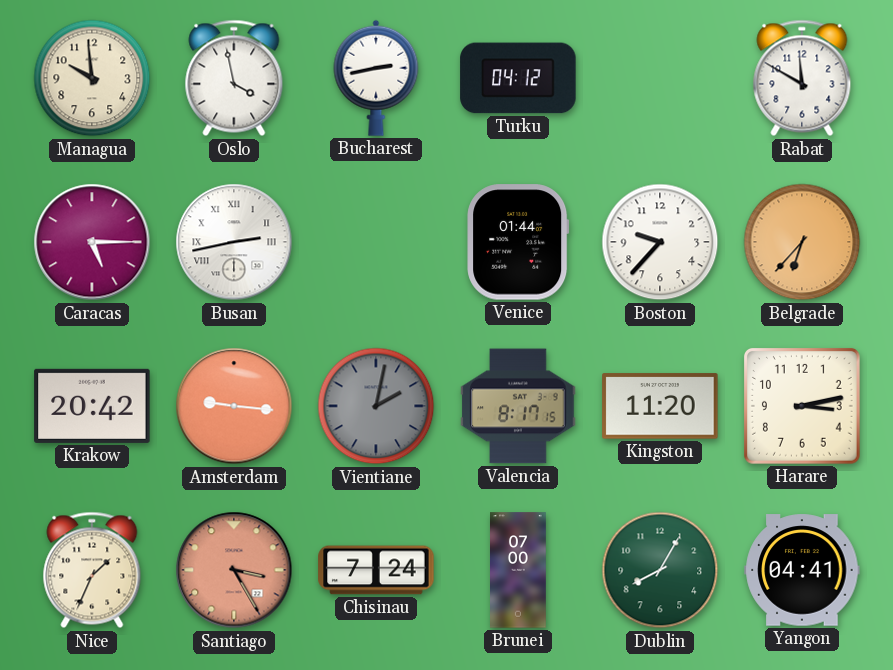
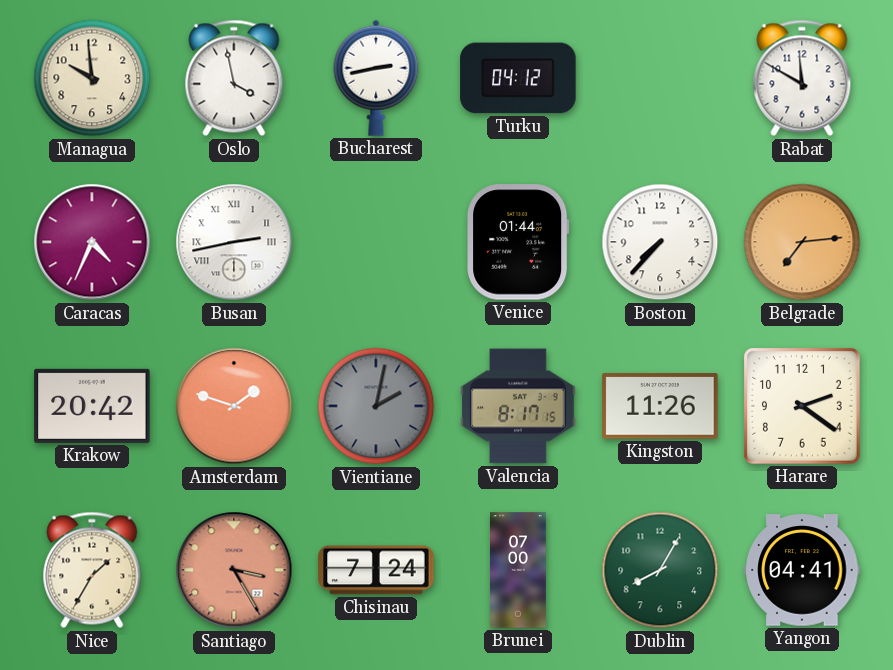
Caracas: 5:15 -> 4:34
Boston: 9:37 -> 7:37
Belgrade: 6:37 -> 7:14
Amsterdam: 9:16 -> 1:48
Kingston: 11:20 -> 11:26
Harare: 3:13 -> 2:21
Nice: 1:34 -> 1:35
